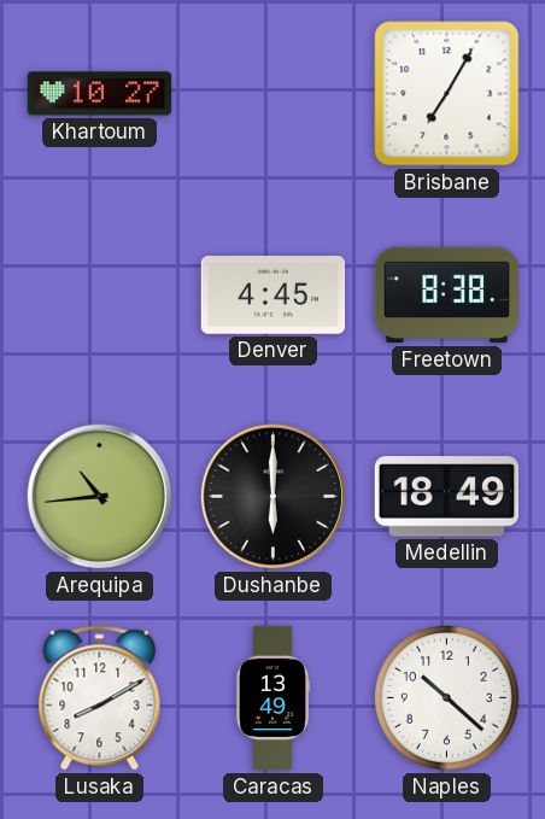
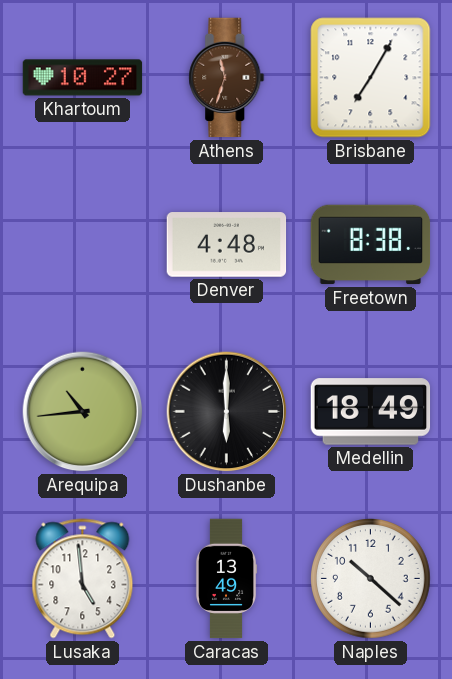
Athens: none -> 11:33
Denver: 4:45 -> 4:48
Lusaka: 8:10 -> 4:59
